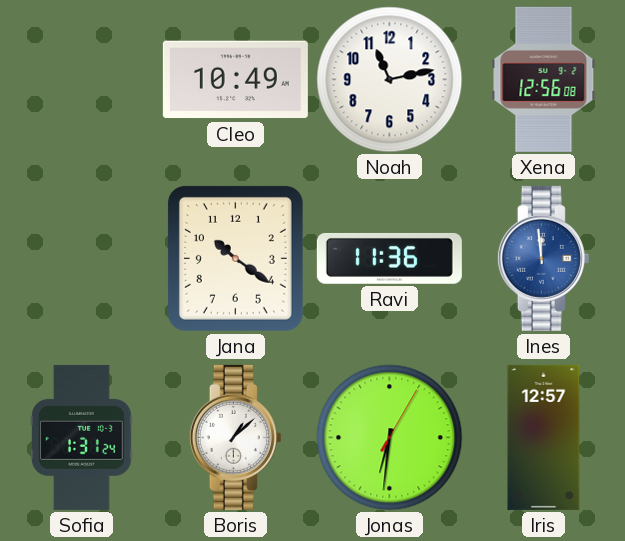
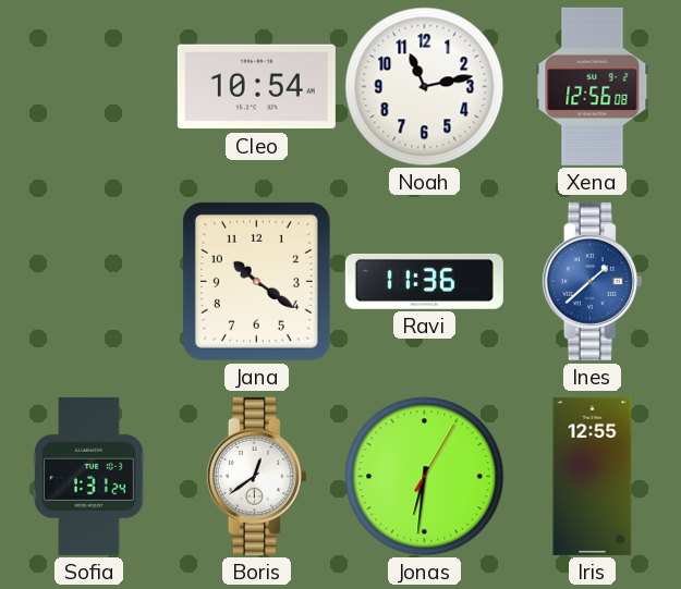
Cleo: 10:49 -> 10:54
Ines: 11:59 -> 1:38
Boris: 1:08 -> 12:39
Iris: 12:57 -> 12:55
